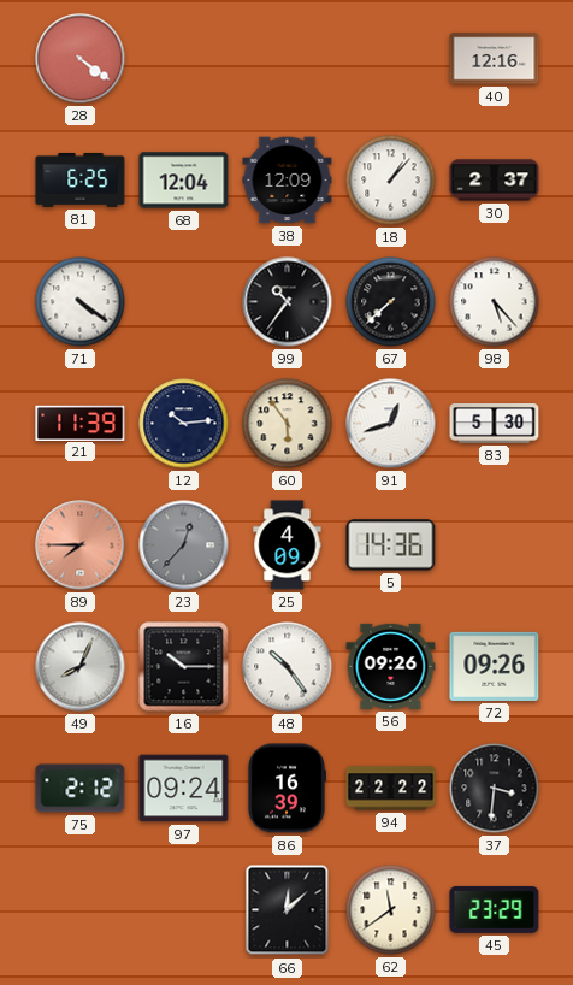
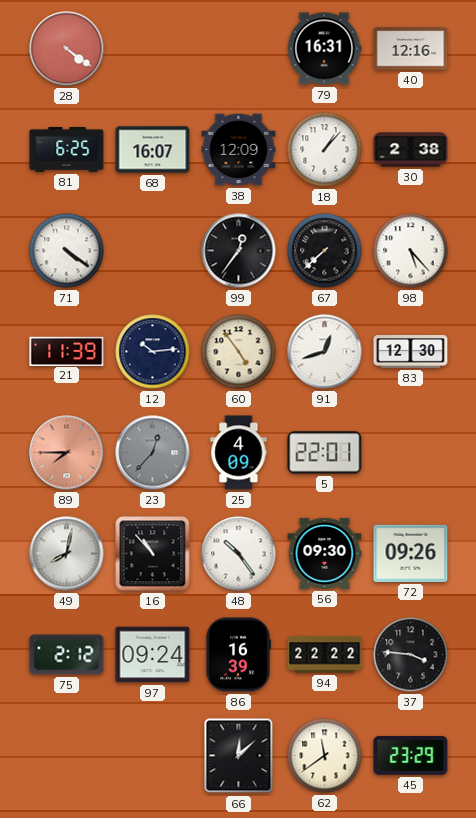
79: none -> 16:31
68: 12:04 -> 16:07
30: 2:37 -> 2:38
99: 10:36 -> 12:36
60: 5:54 -> 4:54
83: 5:30 -> 12:30
5: 14:36 -> 22:01
49: 8:04 -> 8:02
16: 10:15 -> 10:53
56: 09:26 -> 09:30
37: 3:31 -> 3:46
